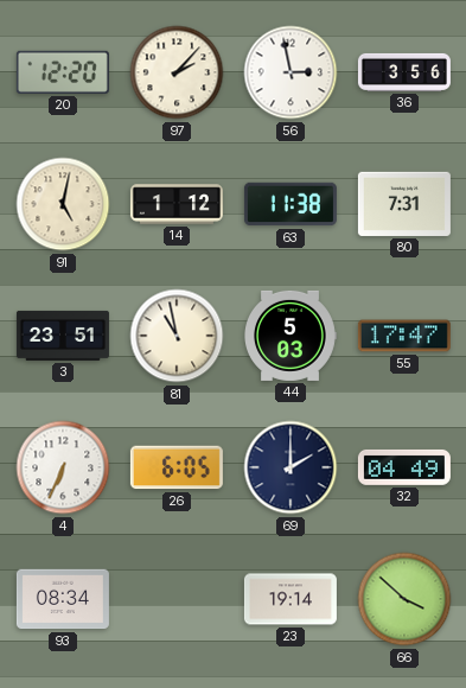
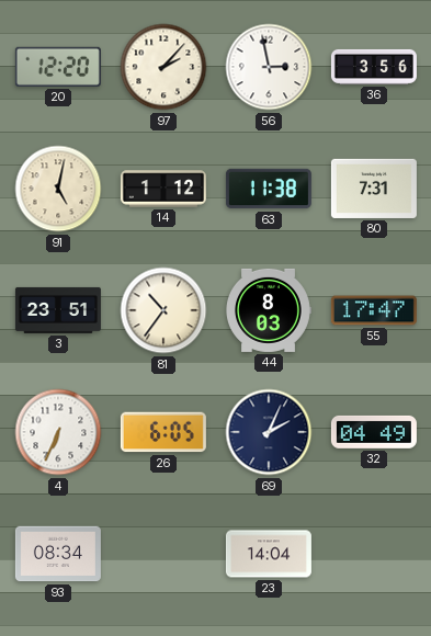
81: 10:58 -> 10:36
44: 5:03 -> 8:03
69: 2:00 -> 2:04
23: 19:14 -> 14:04
66: 3:52 -> none
